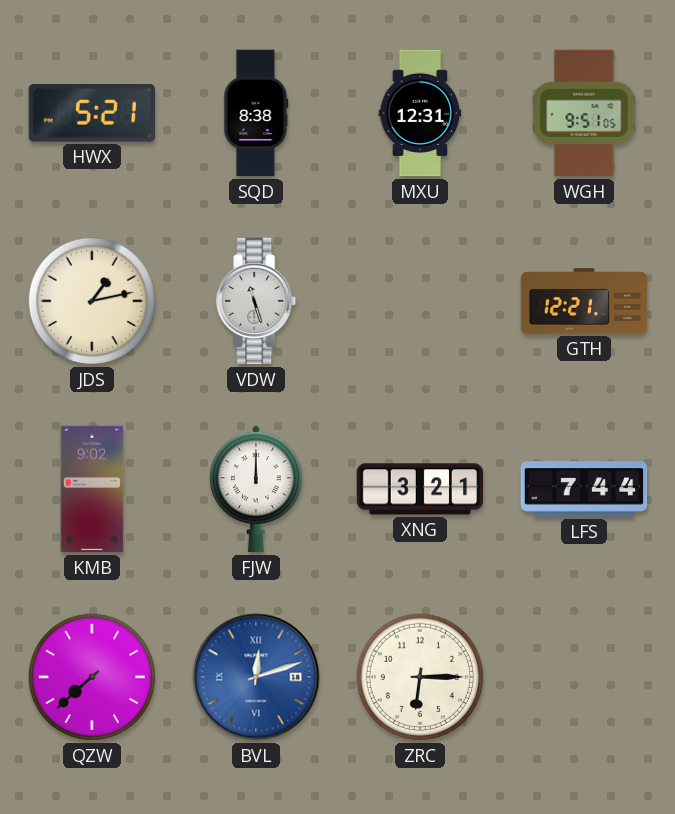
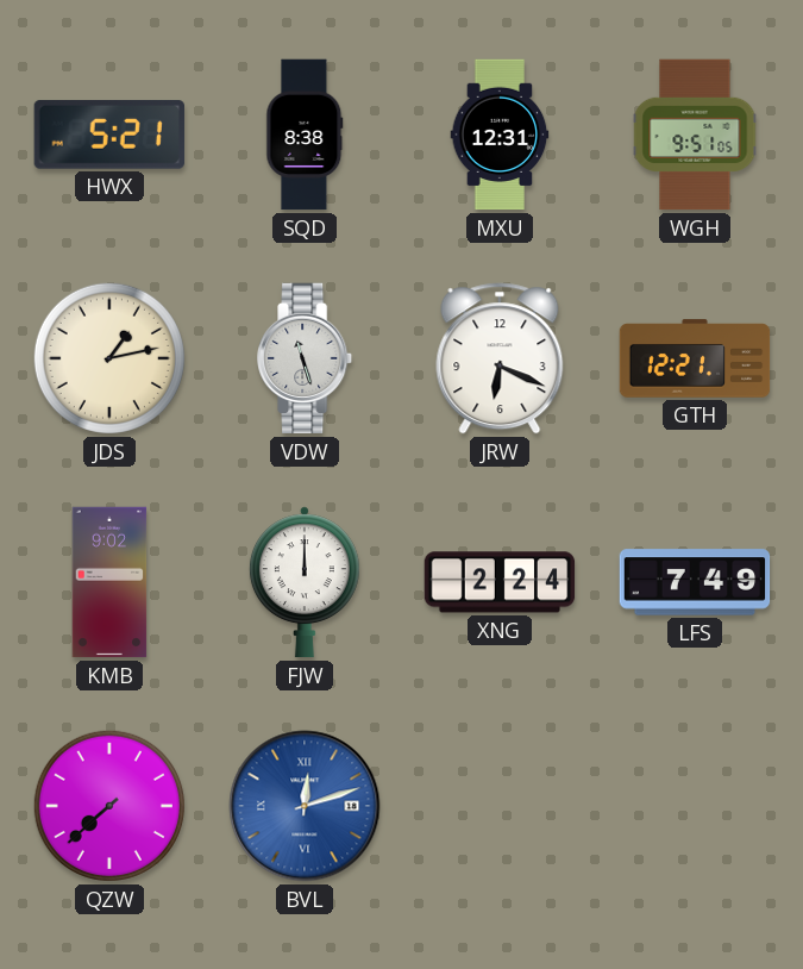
JRW: none -> 6:19
XNG: 3:21 -> 2:24
LFS: 7:44 -> 7:49
ZRC: 6:15 -> none
